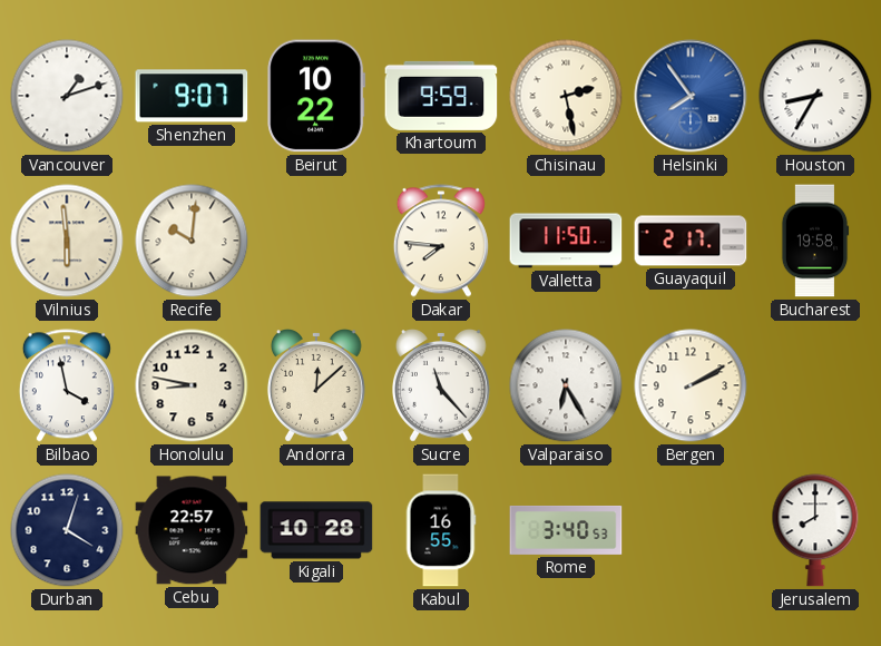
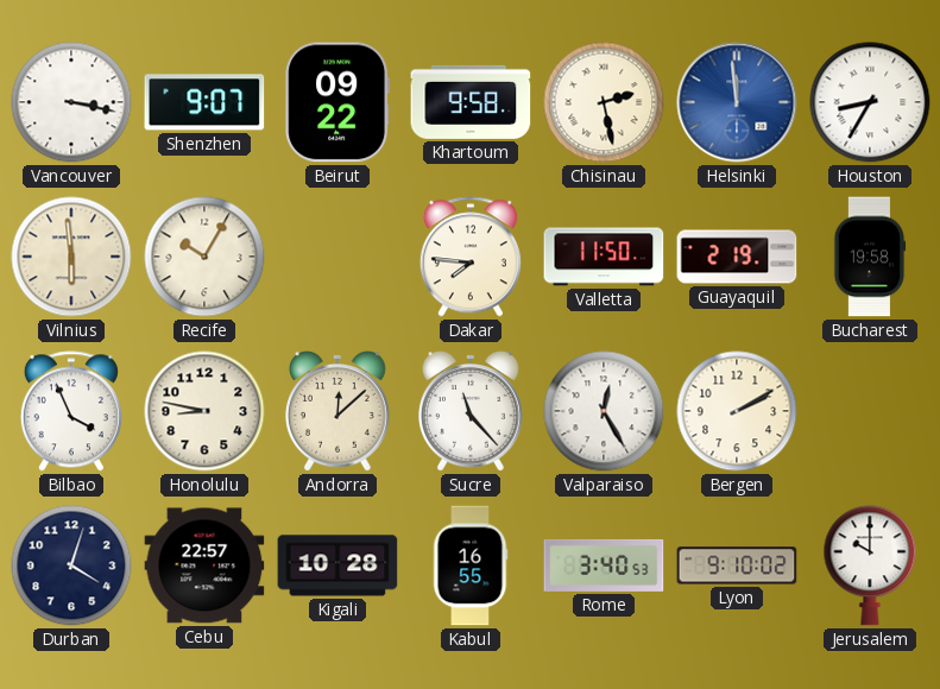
Vancouver: 1:12 -> 3:17
Beirut: 10:22 -> 09:22
Khartoum: 9:59 -> 9:58
Helsinki: 7:54 -> 11:59
Recife: 10:01 -> 10:05
Guayaquil: 2:17 -> 2:19
Bilbao: 3:58 -> 3:56
Valparaiso: 6:25 -> 12:25
Lyon: none -> 9:10
Jerusalem: 8:00 -> 10:00
